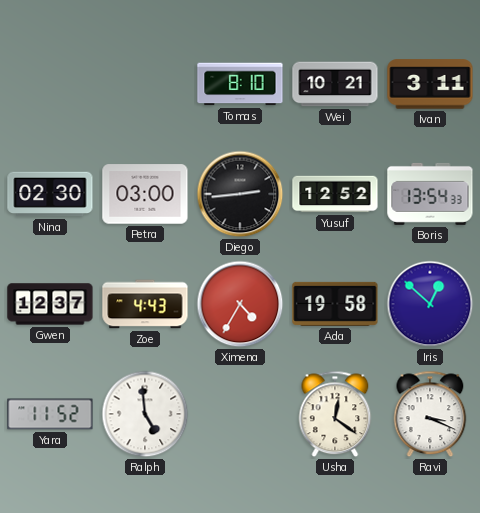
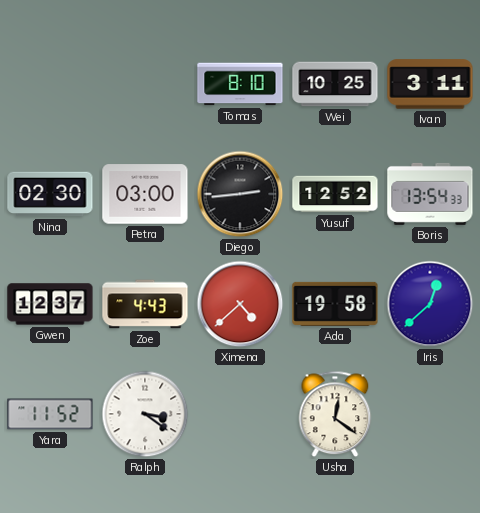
Wei: 10:21 -> 10:25
Ximena: 4:35 -> 4:38
Iris: 12:52 -> 12:38
Ralph: 4:59 -> 3:21
Ravi: 3:19 -> none
